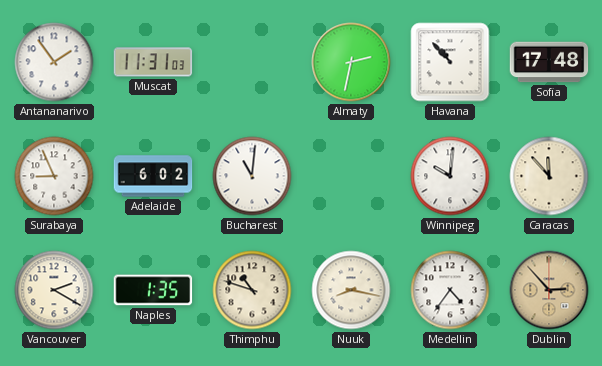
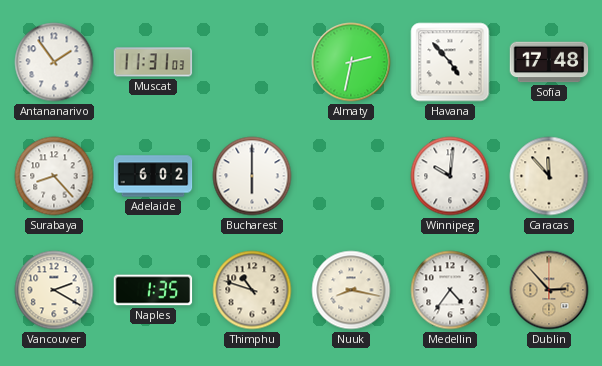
Havana: 10:53 -> 4:53
Surabaya: 8:56 -> 8:23
Bucharest: 11:01 -> 6:00
